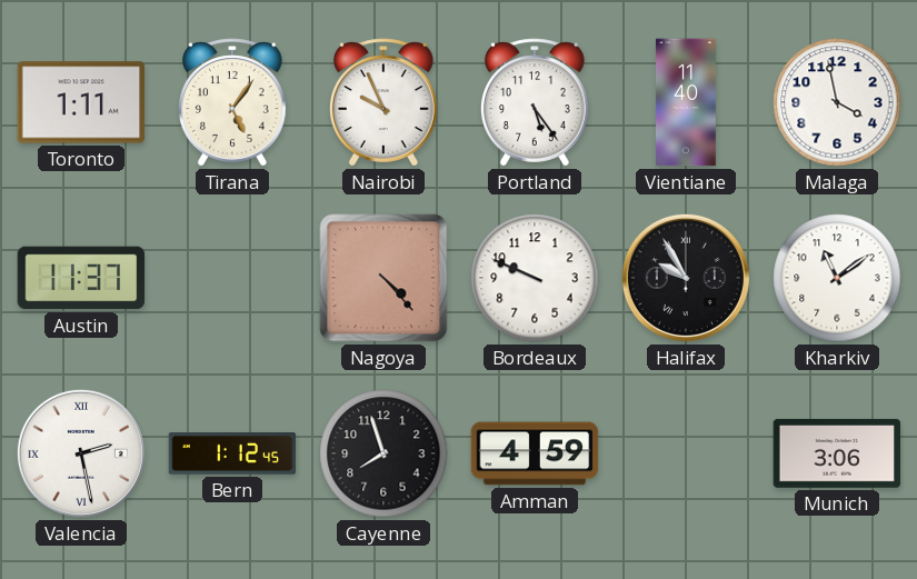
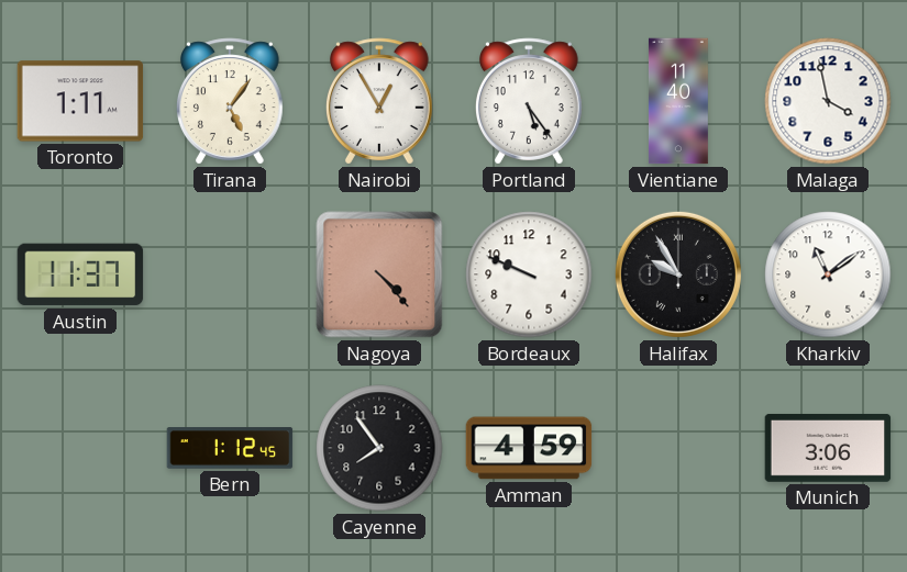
Nairobi: 9:56 -> 12:55
Valencia: 2:28 -> none
Cayenne: 7:57 -> 7:54
